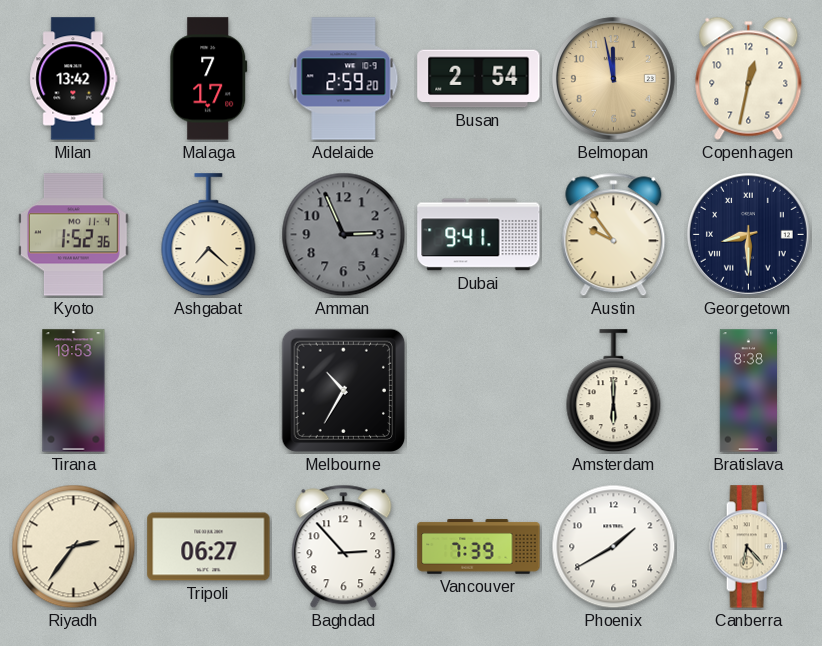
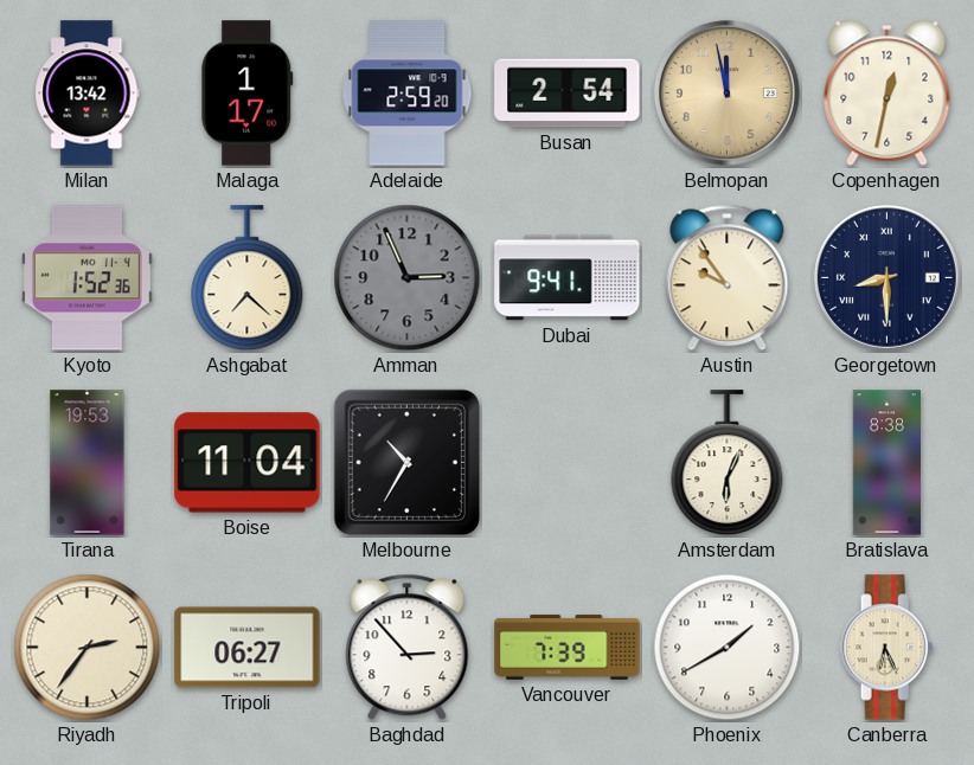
Malaga: 7:17 -> 1:17
Boise: none -> 11:04
Amsterdam: 6:00 -> 6:04
Canberra: 6:23 -> 6:26
